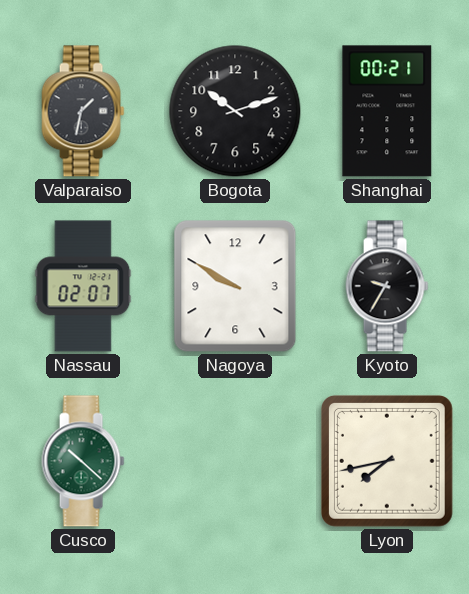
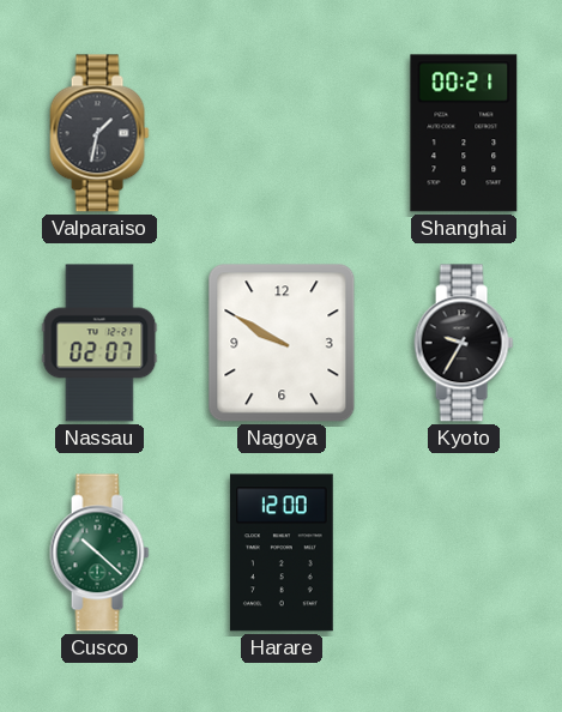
Bogota: 10:12 -> none
Harare: none -> 12:00
Lyon: 7:43 -> none
